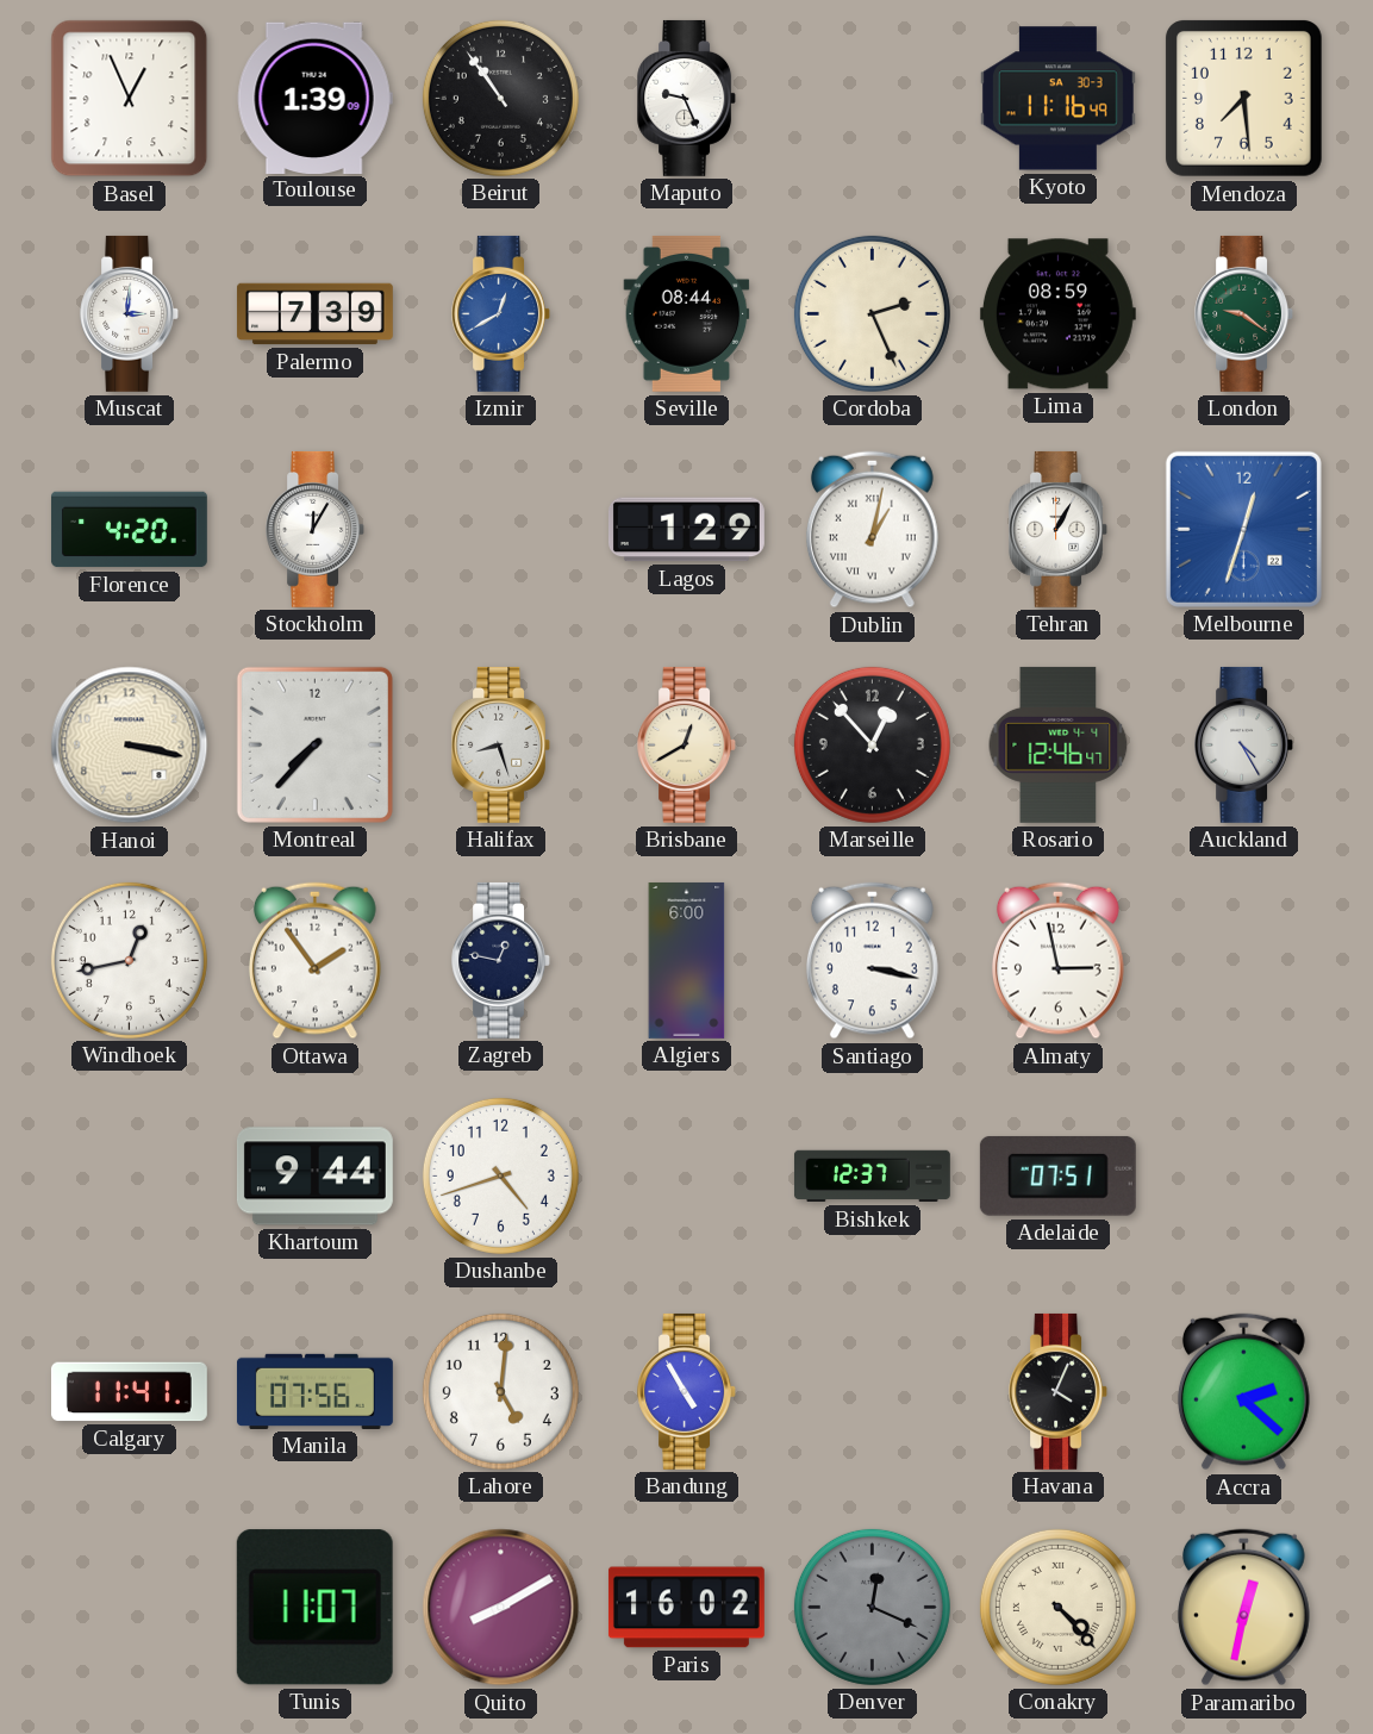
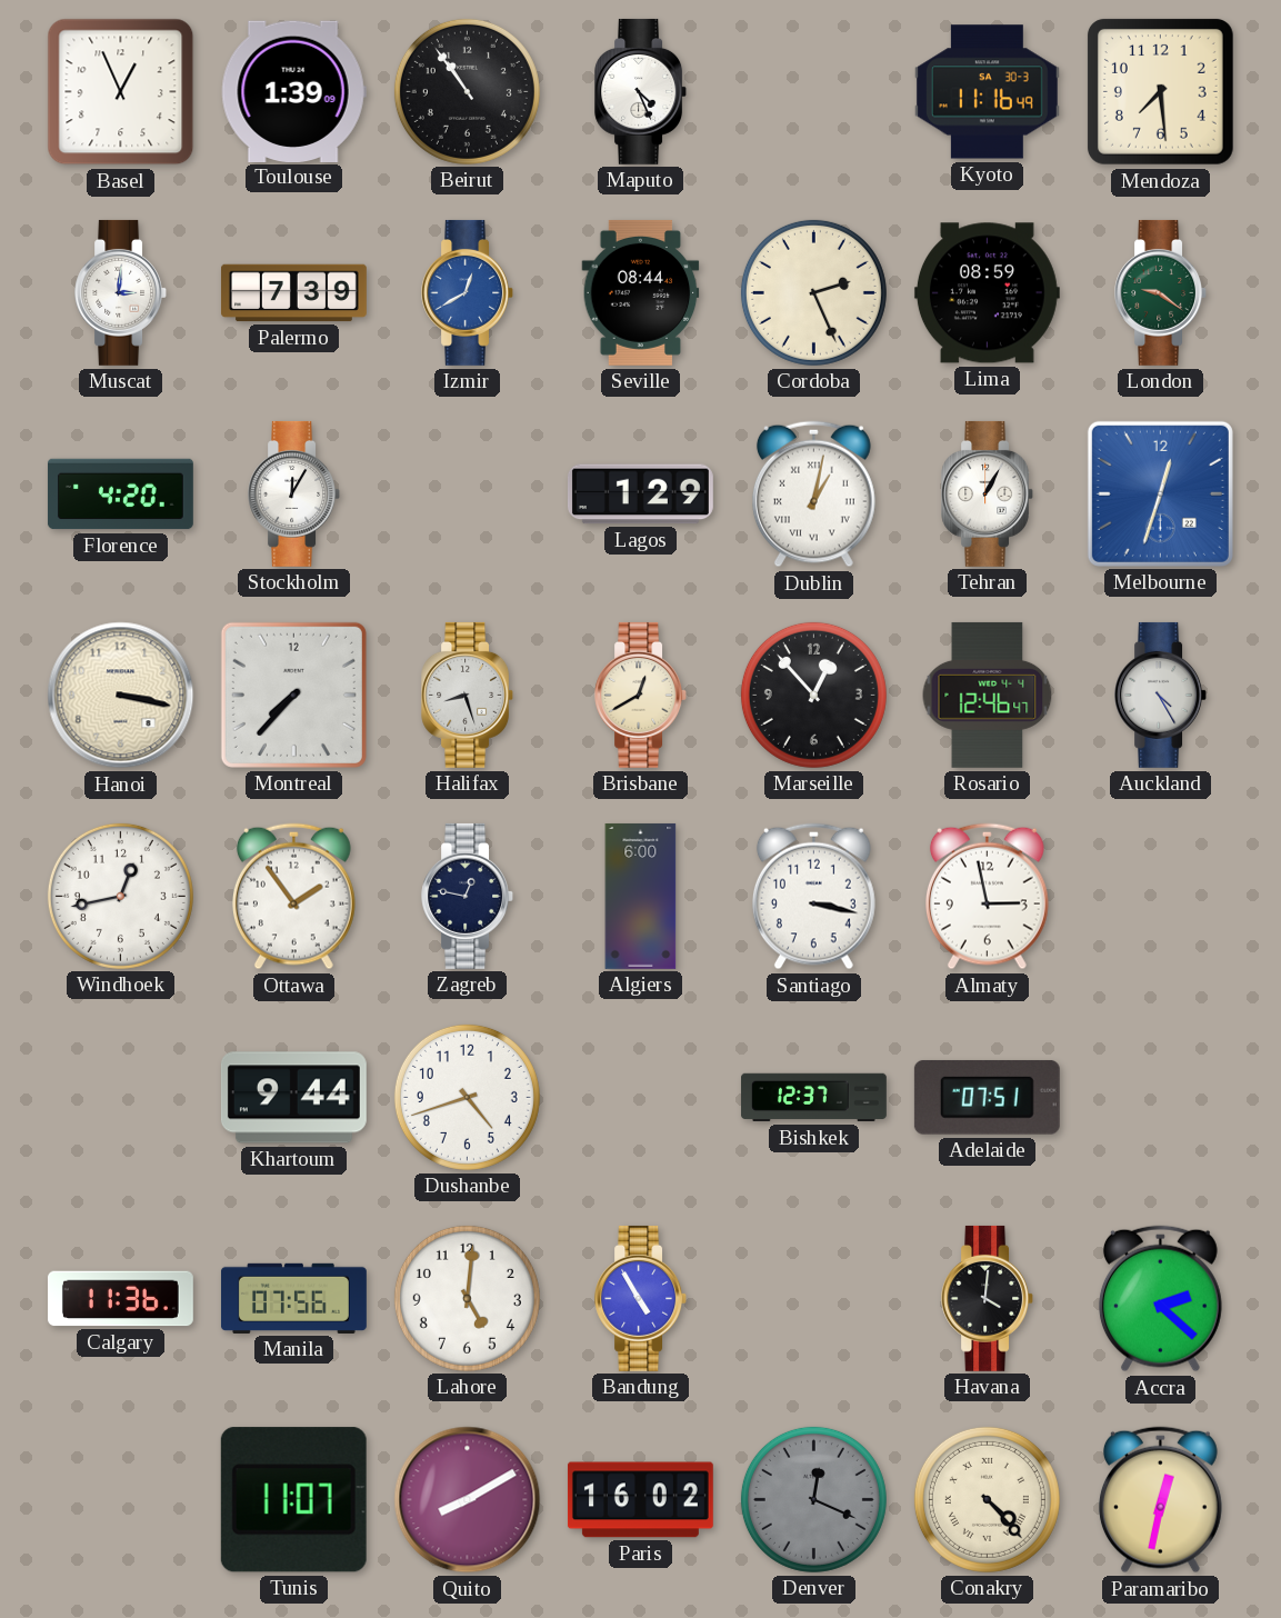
Maputo: 9:26 -> 4:26
Calgary: 11:41 -> 11:36
Havana: 4:04 -> 4:01
